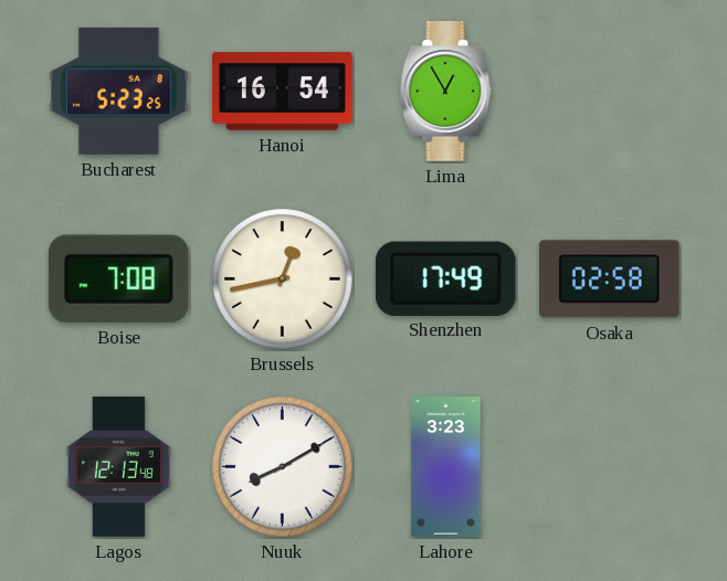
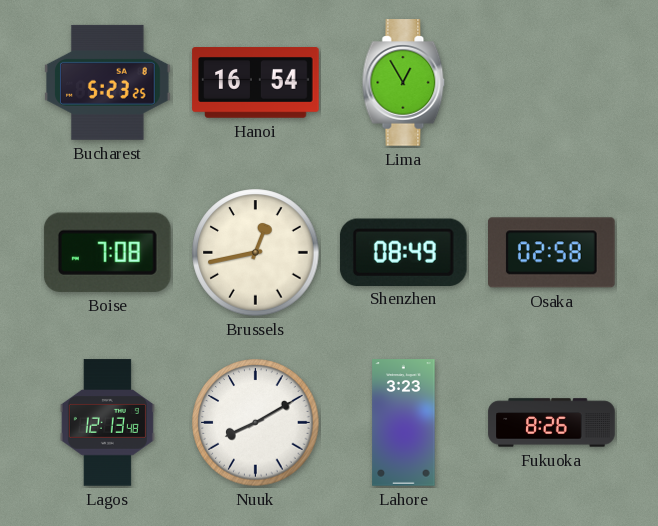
Shenzhen: 17:49 -> 08:49
Fukuoka: none -> 8:26
